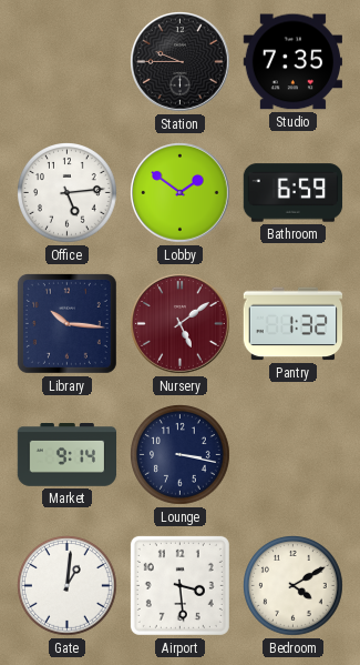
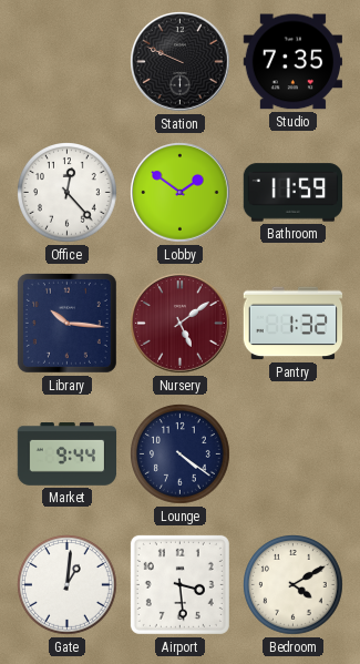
Station: 9:45 -> 9:49
Office: 5:14 -> 12:23
Bathroom: 6:59 -> 11:59
Market: 9:14 -> 9:44
Lounge: 3:17 -> 4:21
